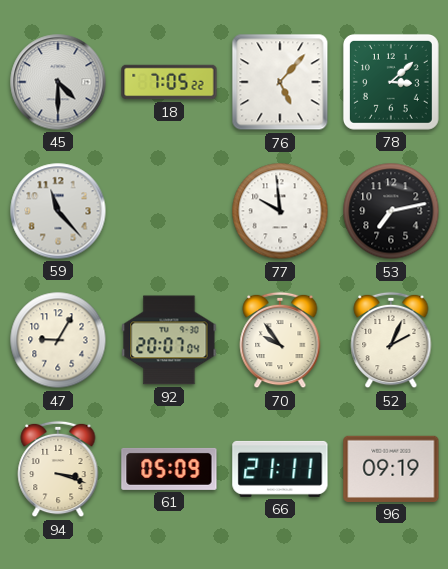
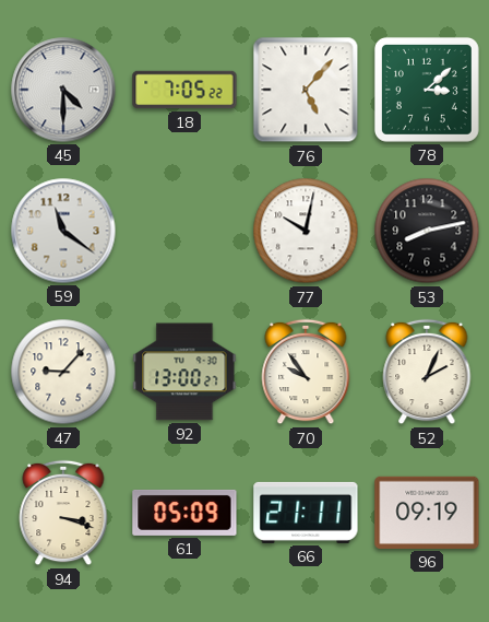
59: 11:23 -> 11:21
77: 9:59 -> 10:02
53: 7:13 -> 8:13
47: 9:05 -> 9:07
92: 20:07 -> 13:00
